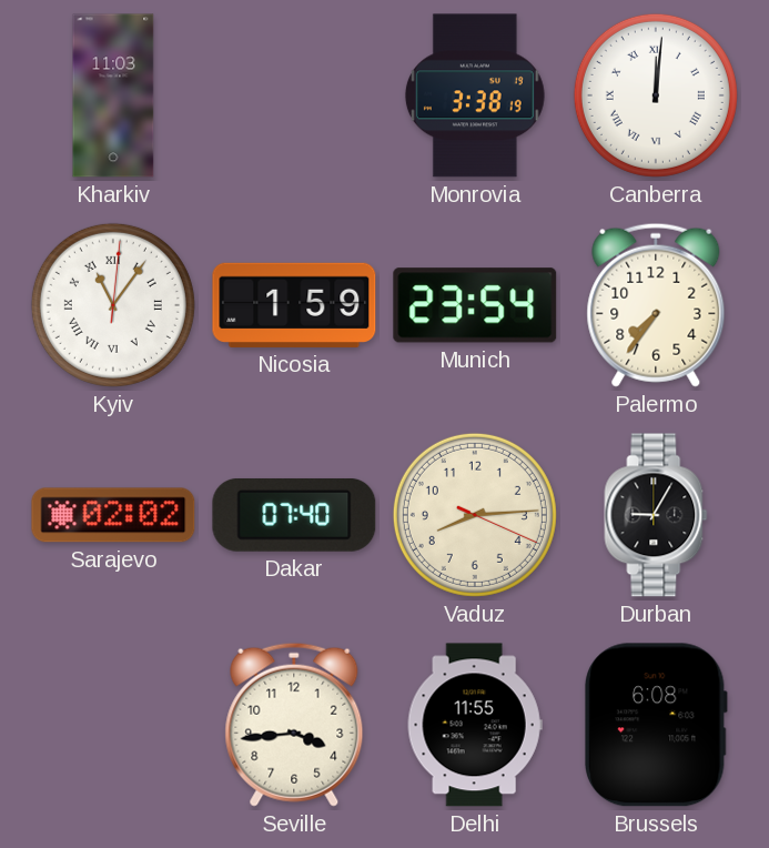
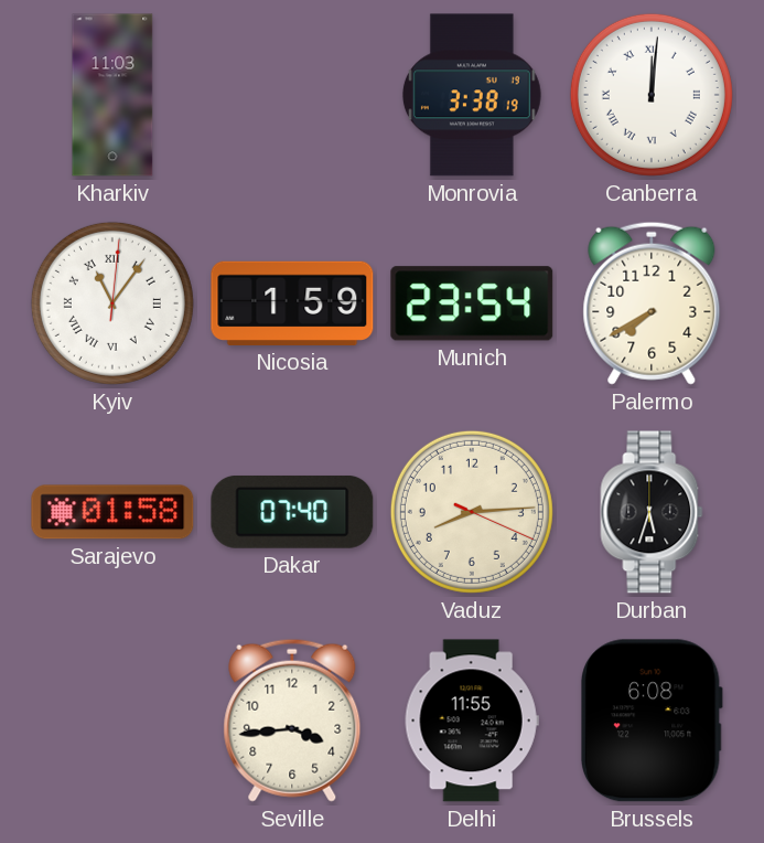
Palermo: 7:36 -> 7:40
Sarajevo: 02:02 -> 01:58
Durban: 9:05 -> 5:33
